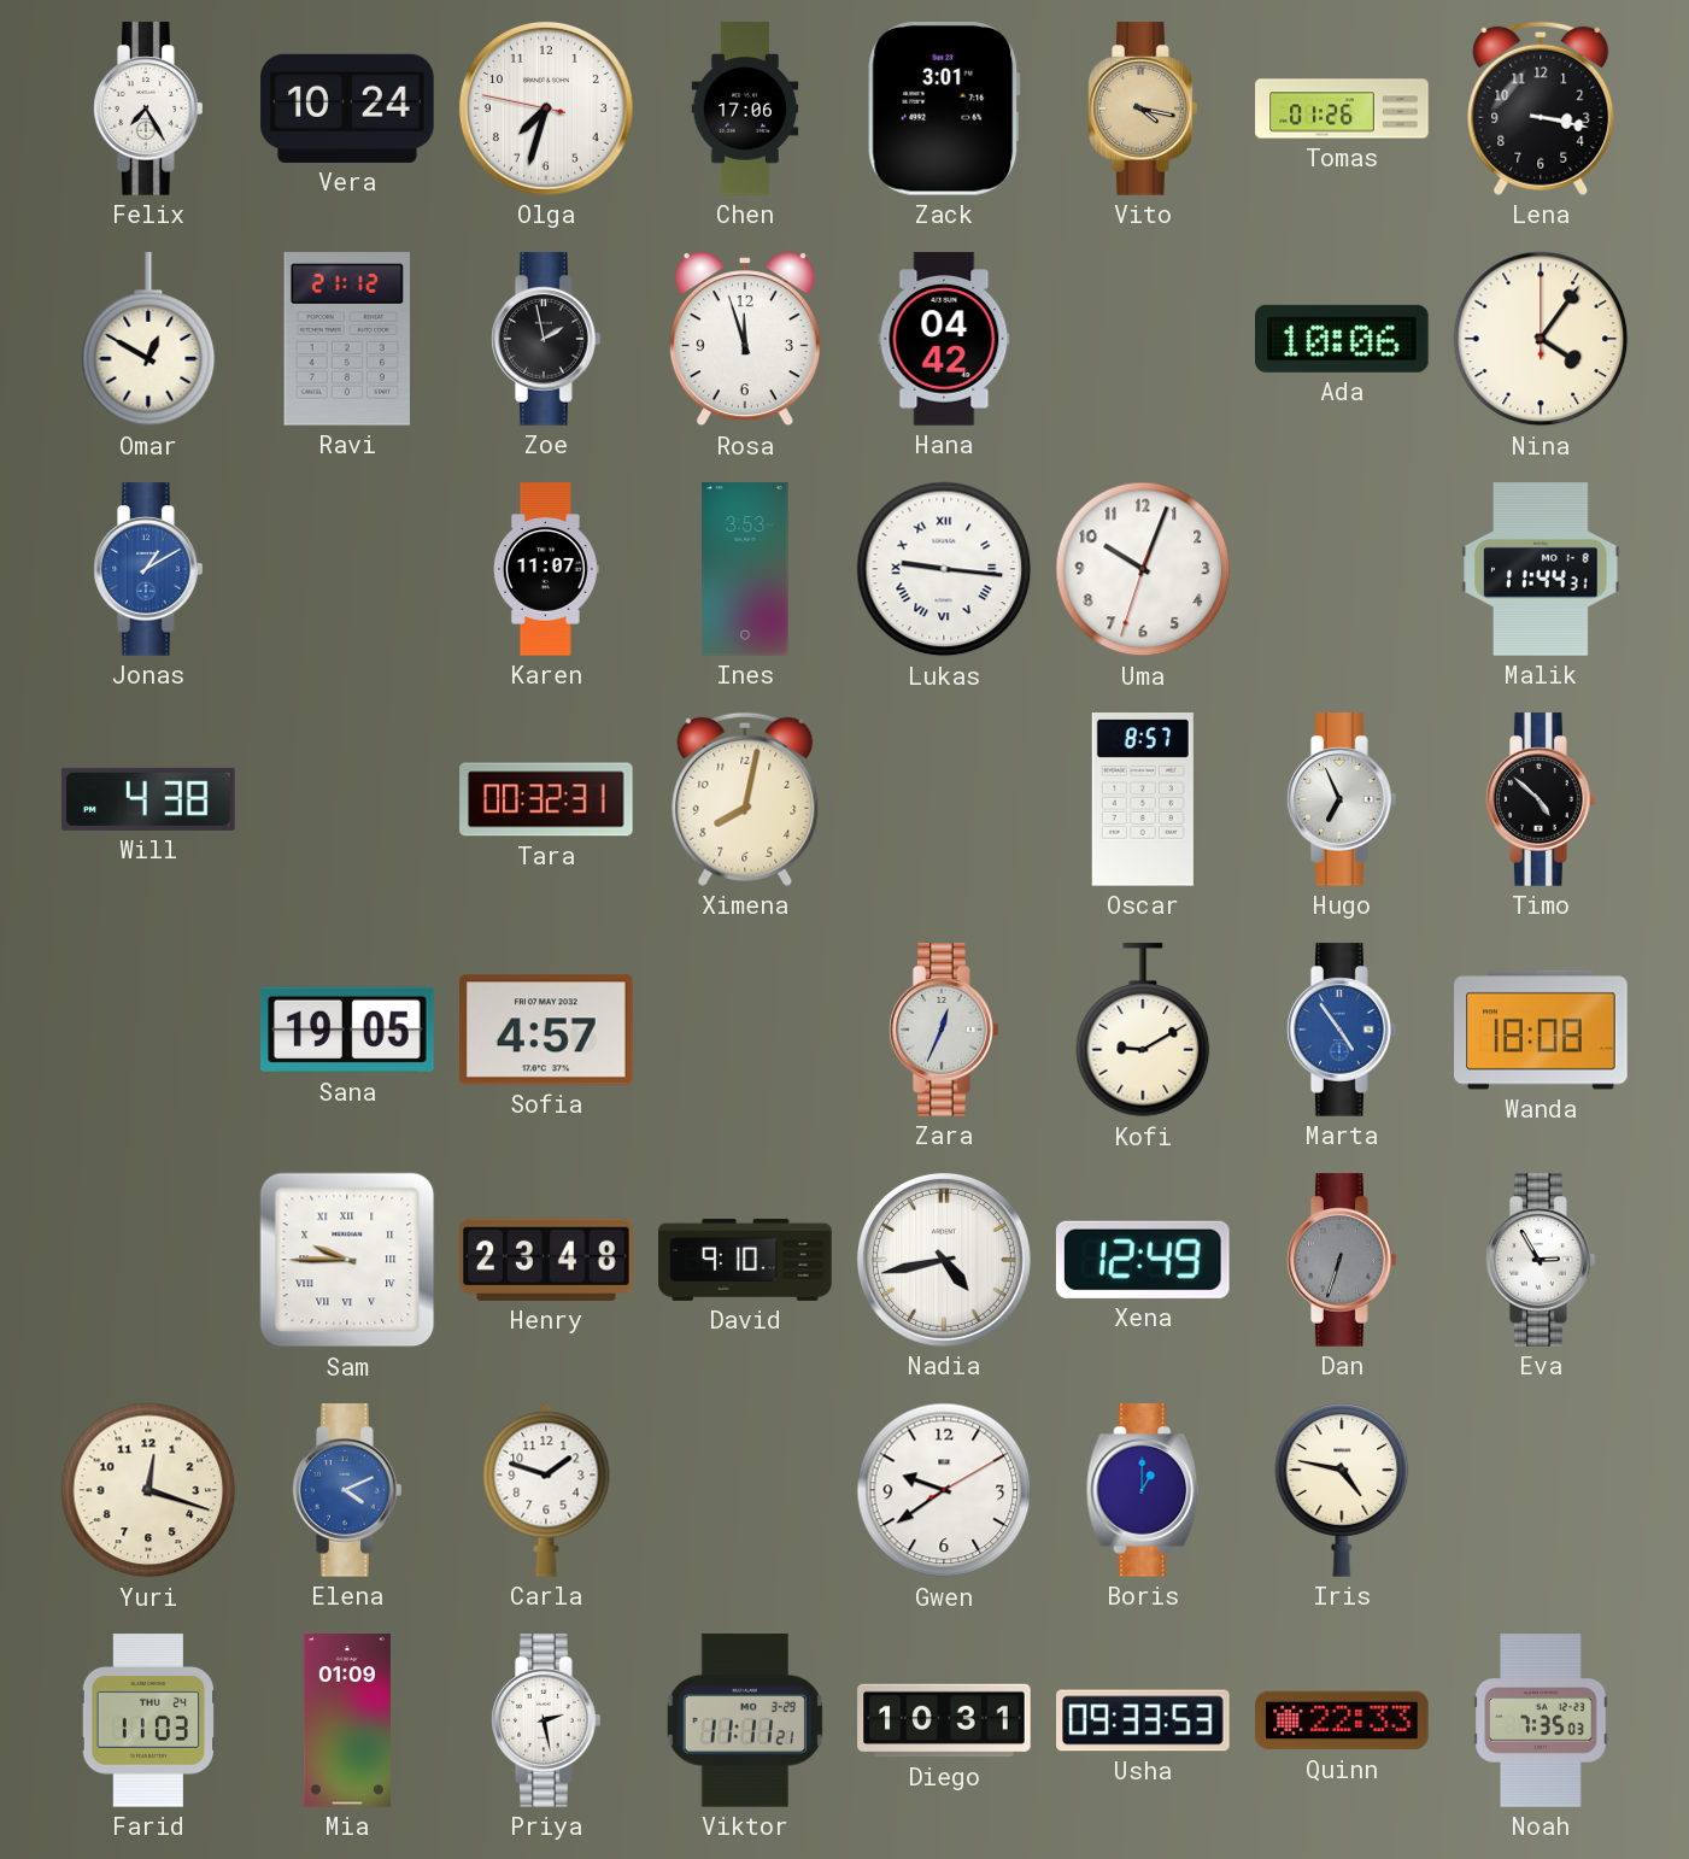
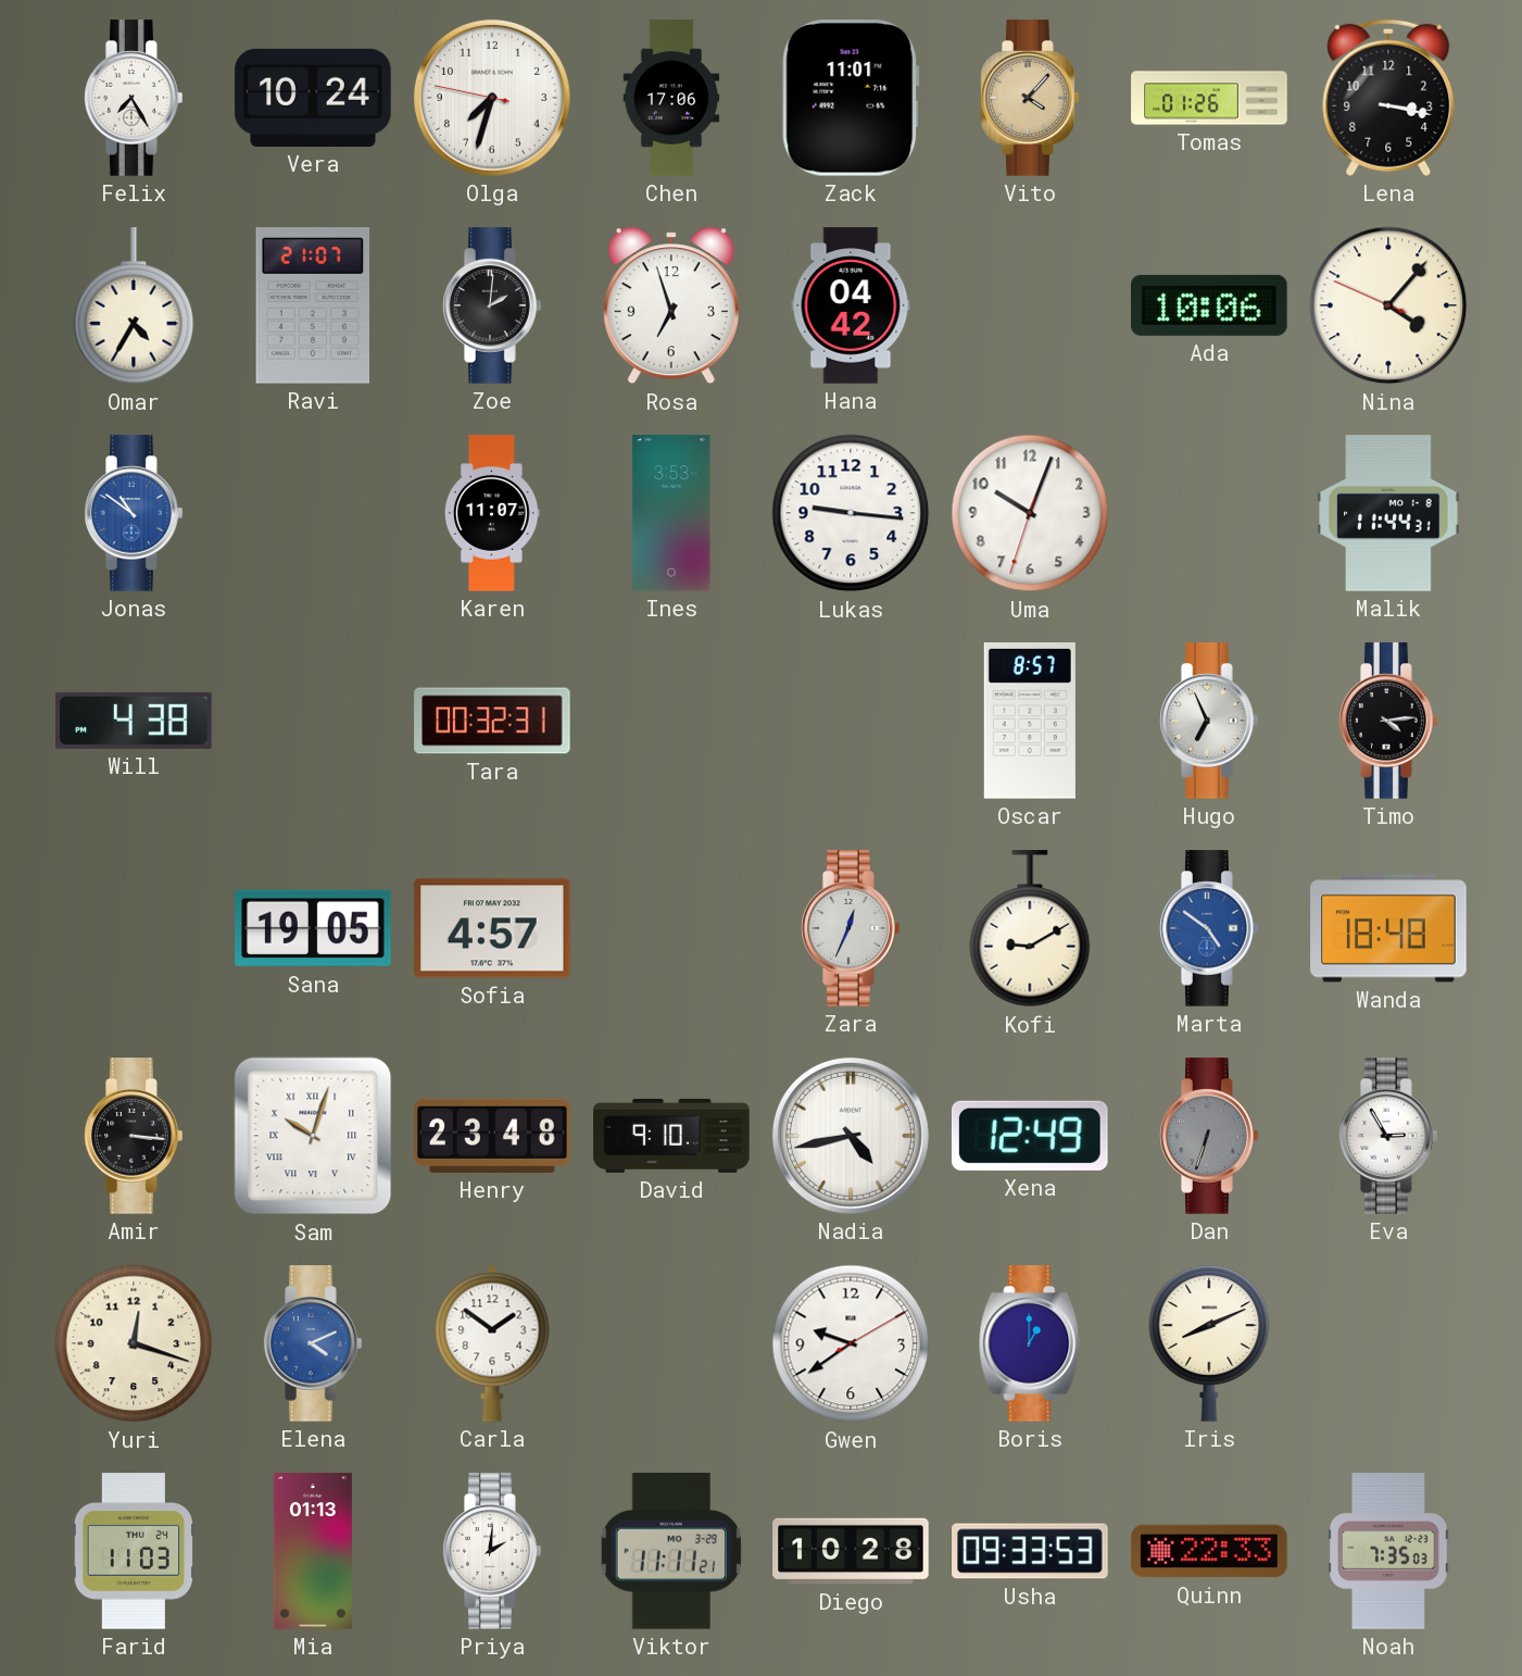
Zack: 3:01 -> 11:01
Vito: 4:17 -> 4:07
Omar: 12:50 -> 4:35
Ravi: 21:12 -> 21:07
Zoe: 1:58 -> 2:01
Rosa: 11:57 -> 6:57
Nina: 4:06:00 -> 4:06:49
Jonas: 1:10 -> 10:51
Lukas numerals: Roman -> Arabic
Ximena: 8:02 -> none
Timo: 4:52 -> 4:14
Marta: 4:54 -> 4:51
Wanda: 18:08 -> 18:48
Amir: none -> 3:16
Sam: 9:45 -> 10:03
Carla: 1:48 -> 1:51
Iris: 4:47 -> 8:11
Mia: 01:09 -> 01:13
Priya: 2:28 -> 2:01
Diego: 10:31 -> 10:28
